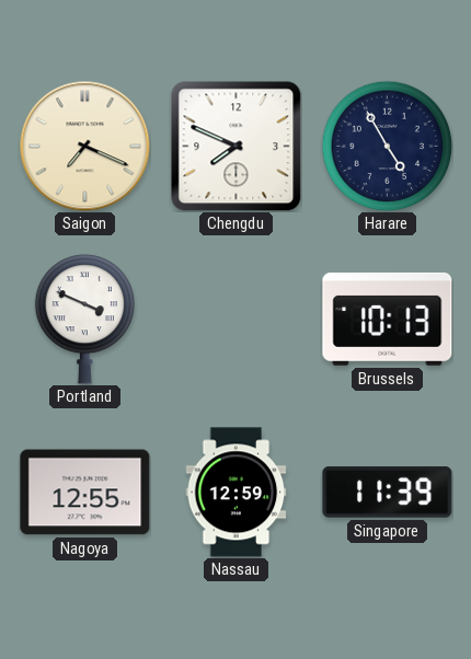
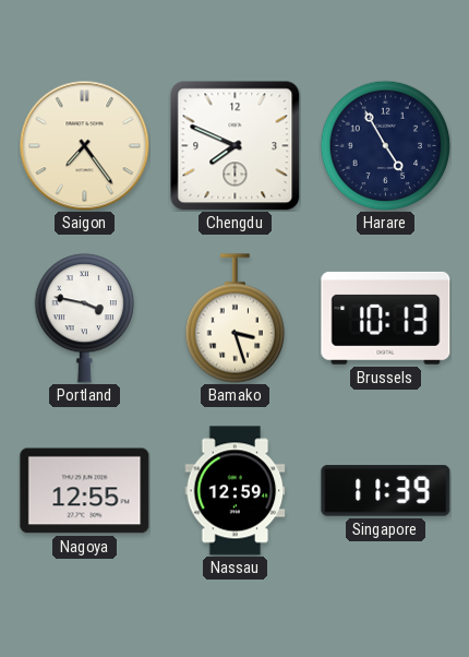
Saigon: 7:19 -> 7:24
Portland: 3:49 -> 3:47
Bamako: none -> 3:27
